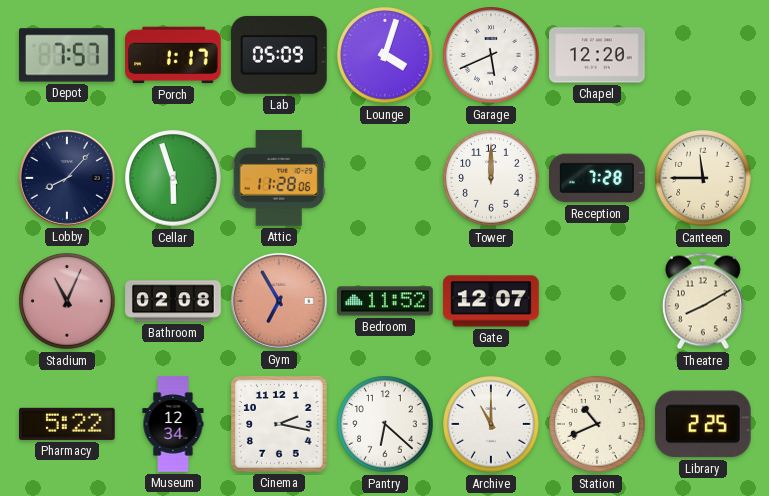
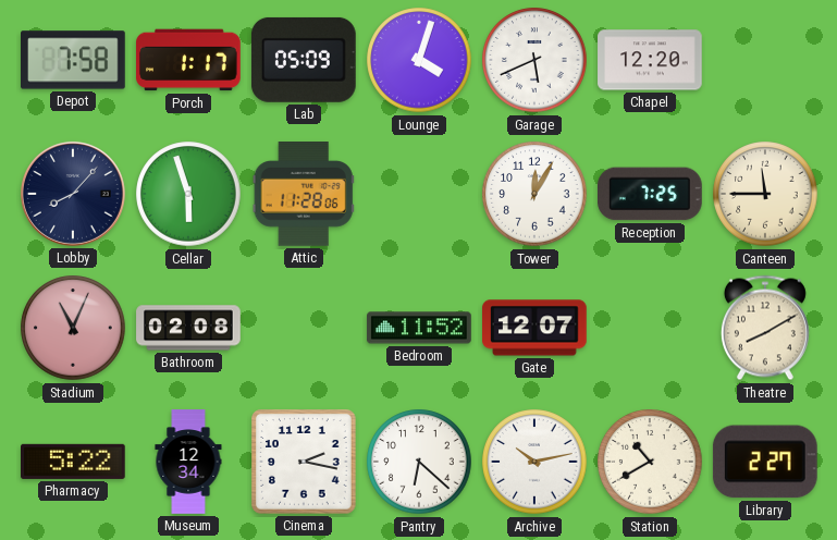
Depot: 7:57 -> 7:58
Tower: 12:00 -> 12:05
Reception: 7:28 -> 7:25
Gym: 6:55 -> none
Archive: 11:00 -> 10:13
Station: 10:41 -> 10:40
Library: 2:25 -> 2:27
